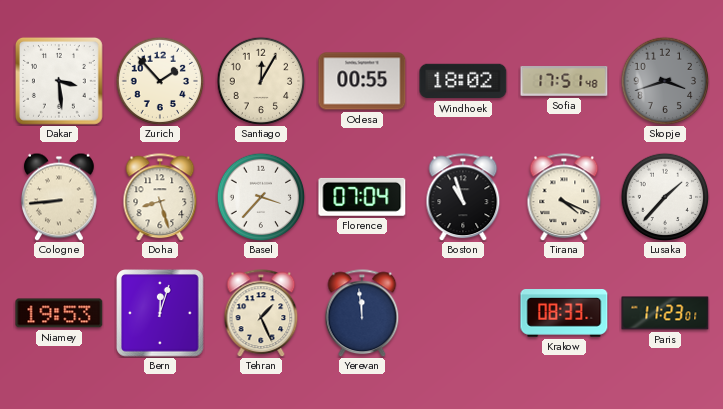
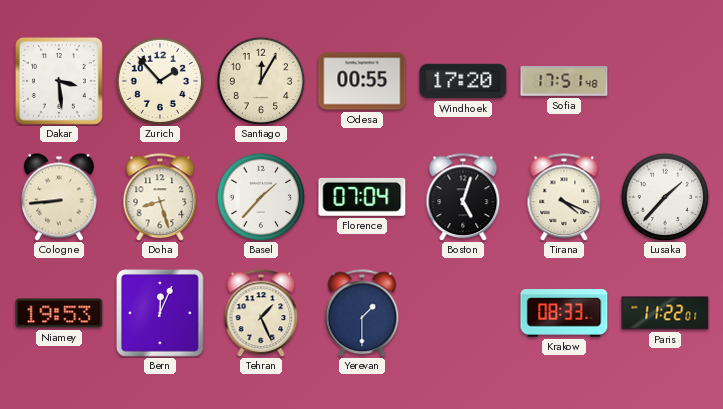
Windhoek: 18:02 -> 17:20
Skopje: 3:42 -> none
Basel: 3:37 -> 1:37
Boston: 10:57 -> 5:03
Bern: 12:03 -> 12:04
Yerevan: 11:59 -> 1:30
Paris: 11:23 -> 11:22
